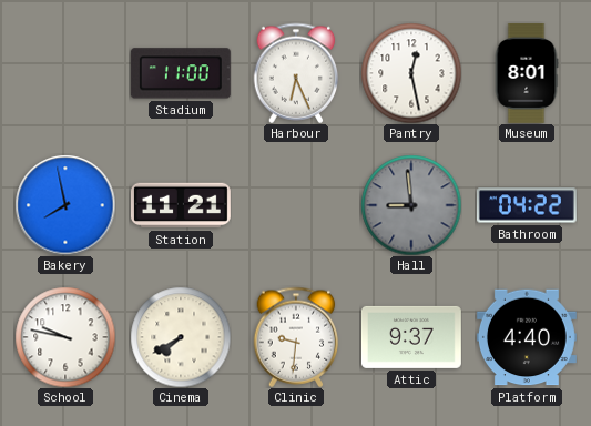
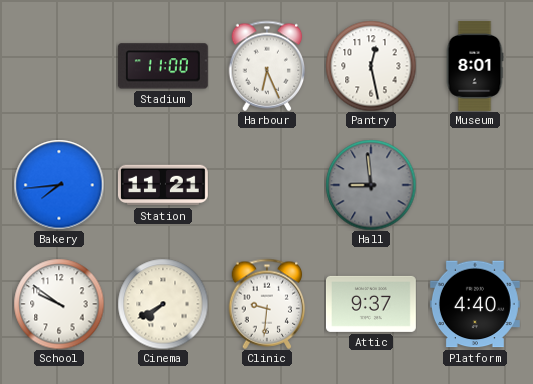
Bakery: 7:58 -> 7:44
Bathroom: 04:22 -> none
School: 9:47 -> 9:51
